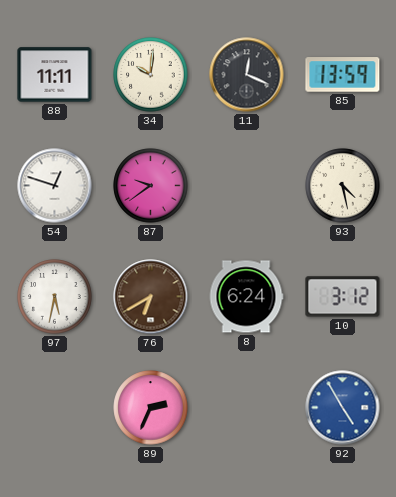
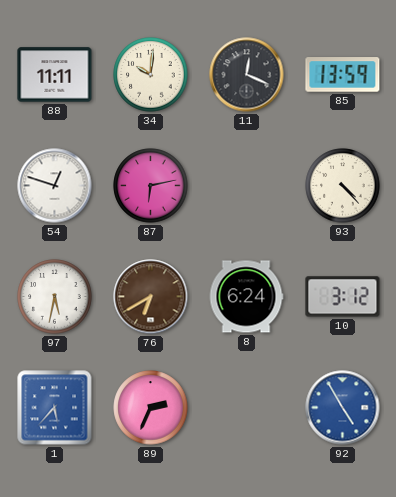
87: 9:39 -> 6:13
93: 4:28 -> 4:23
1: none -> 5:37
